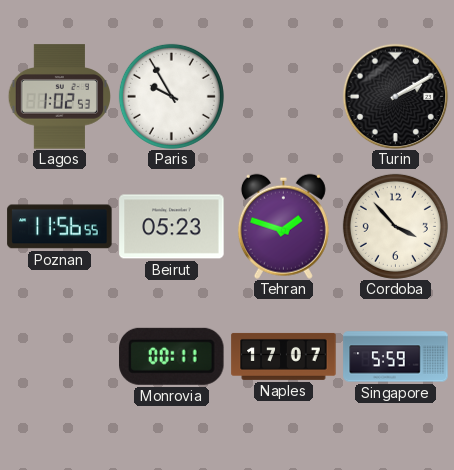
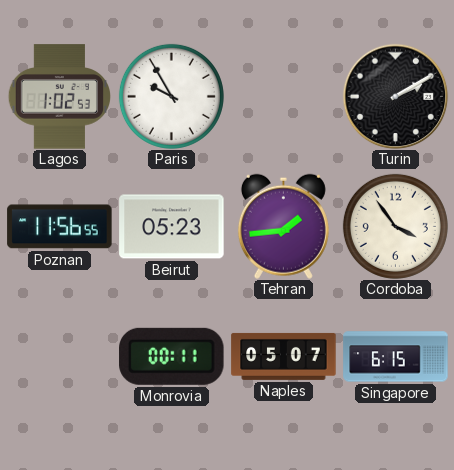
Tehran: 1:48 -> 1:44
Cordoba: 3:53 -> 3:54
Naples: 17:07 -> 05:07
Singapore: 5:59 -> 6:15
